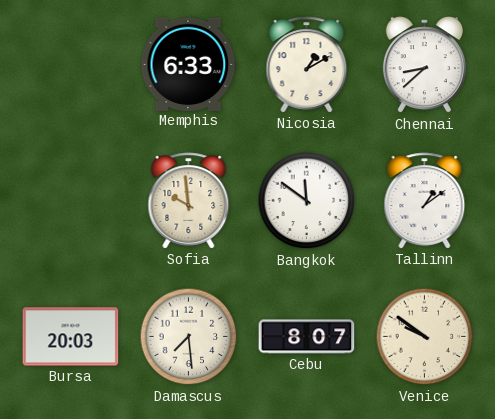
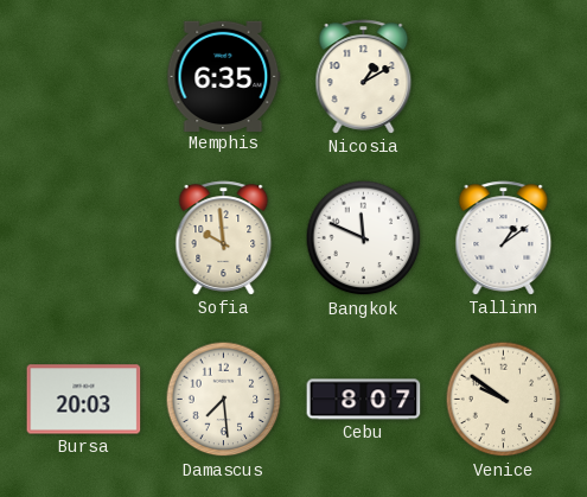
Memphis: 6:33 -> 6:35
Chennai: 8:38 -> none
Bangkok: 11:51 -> 11:49
